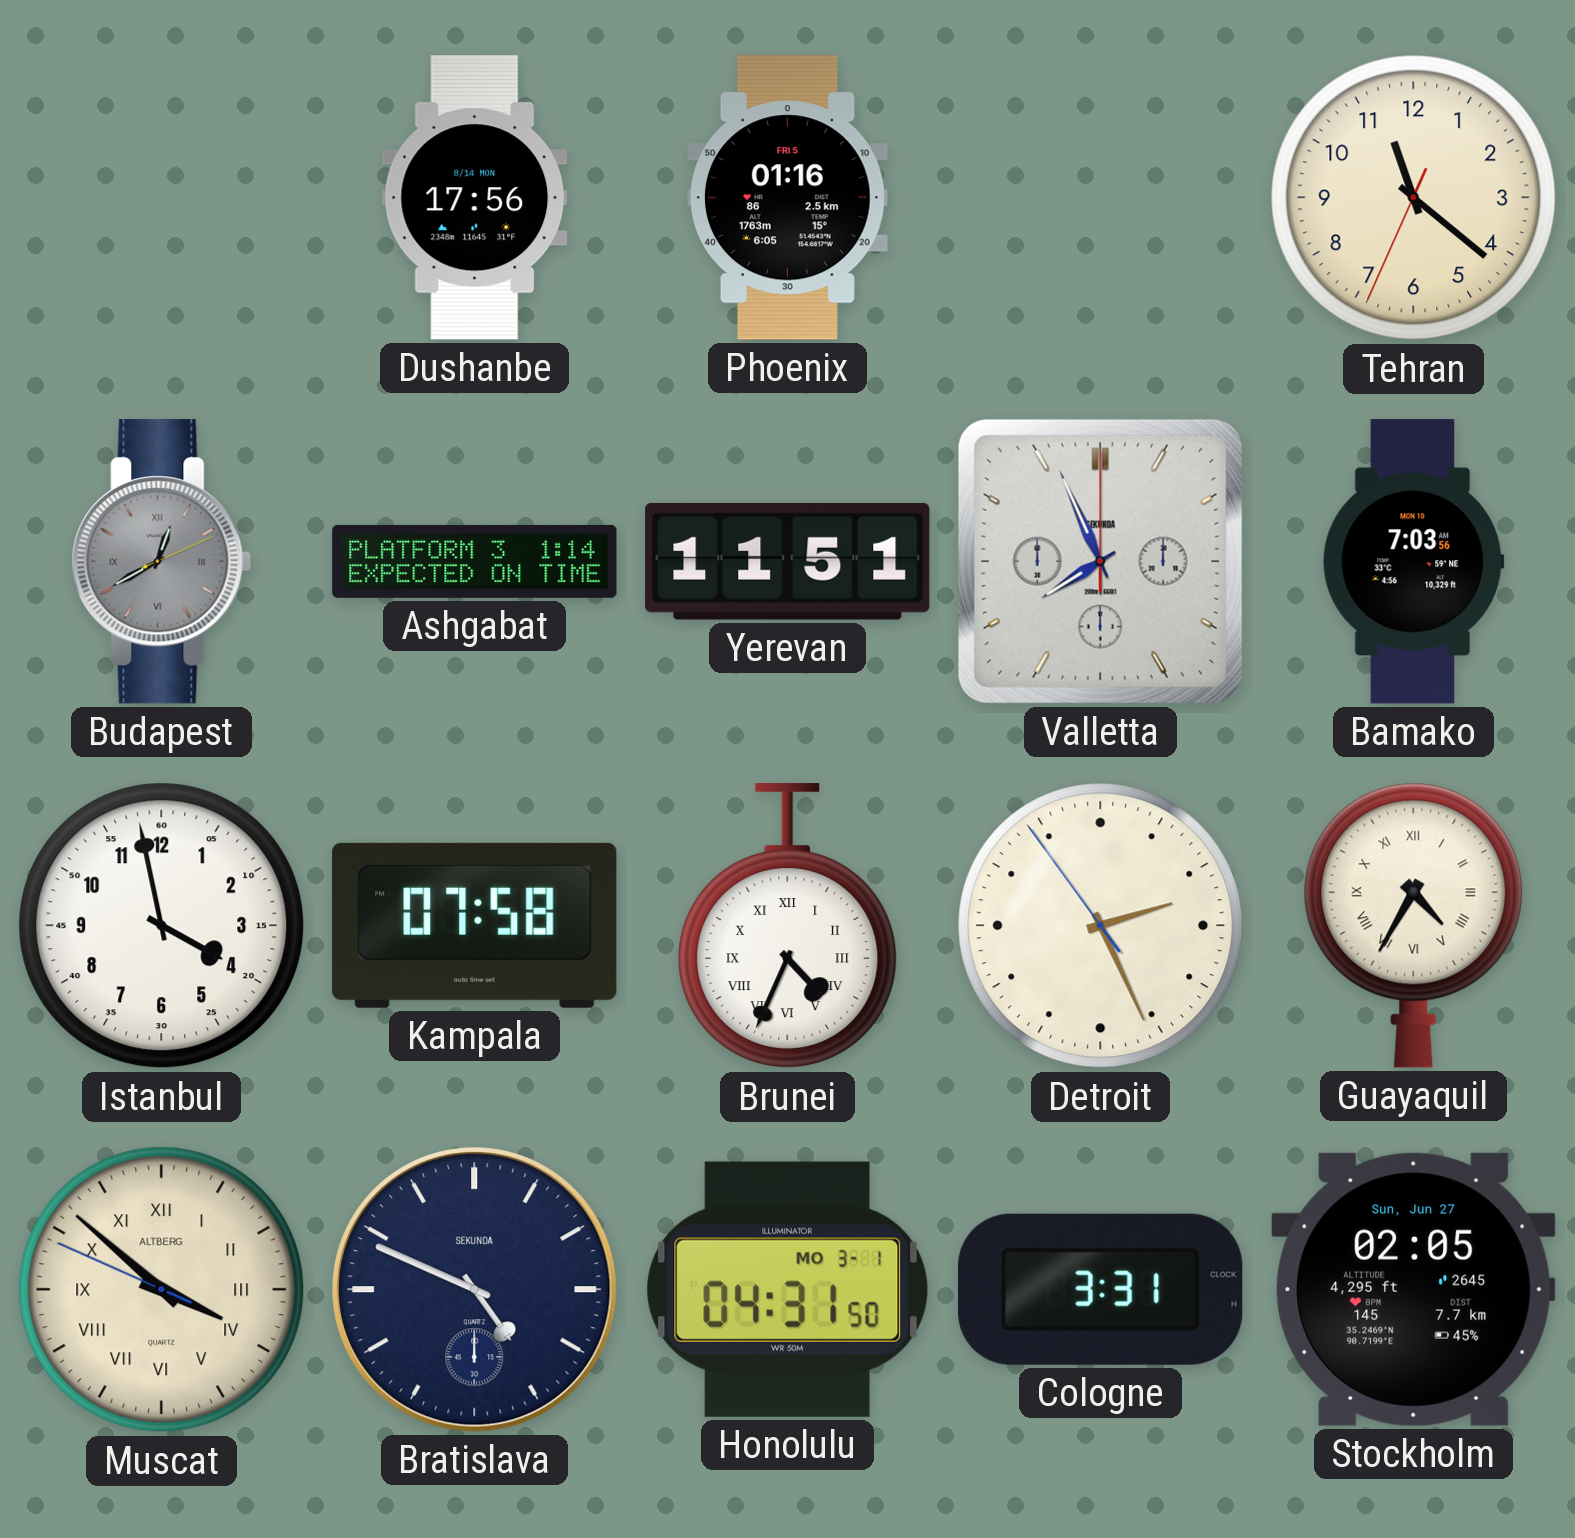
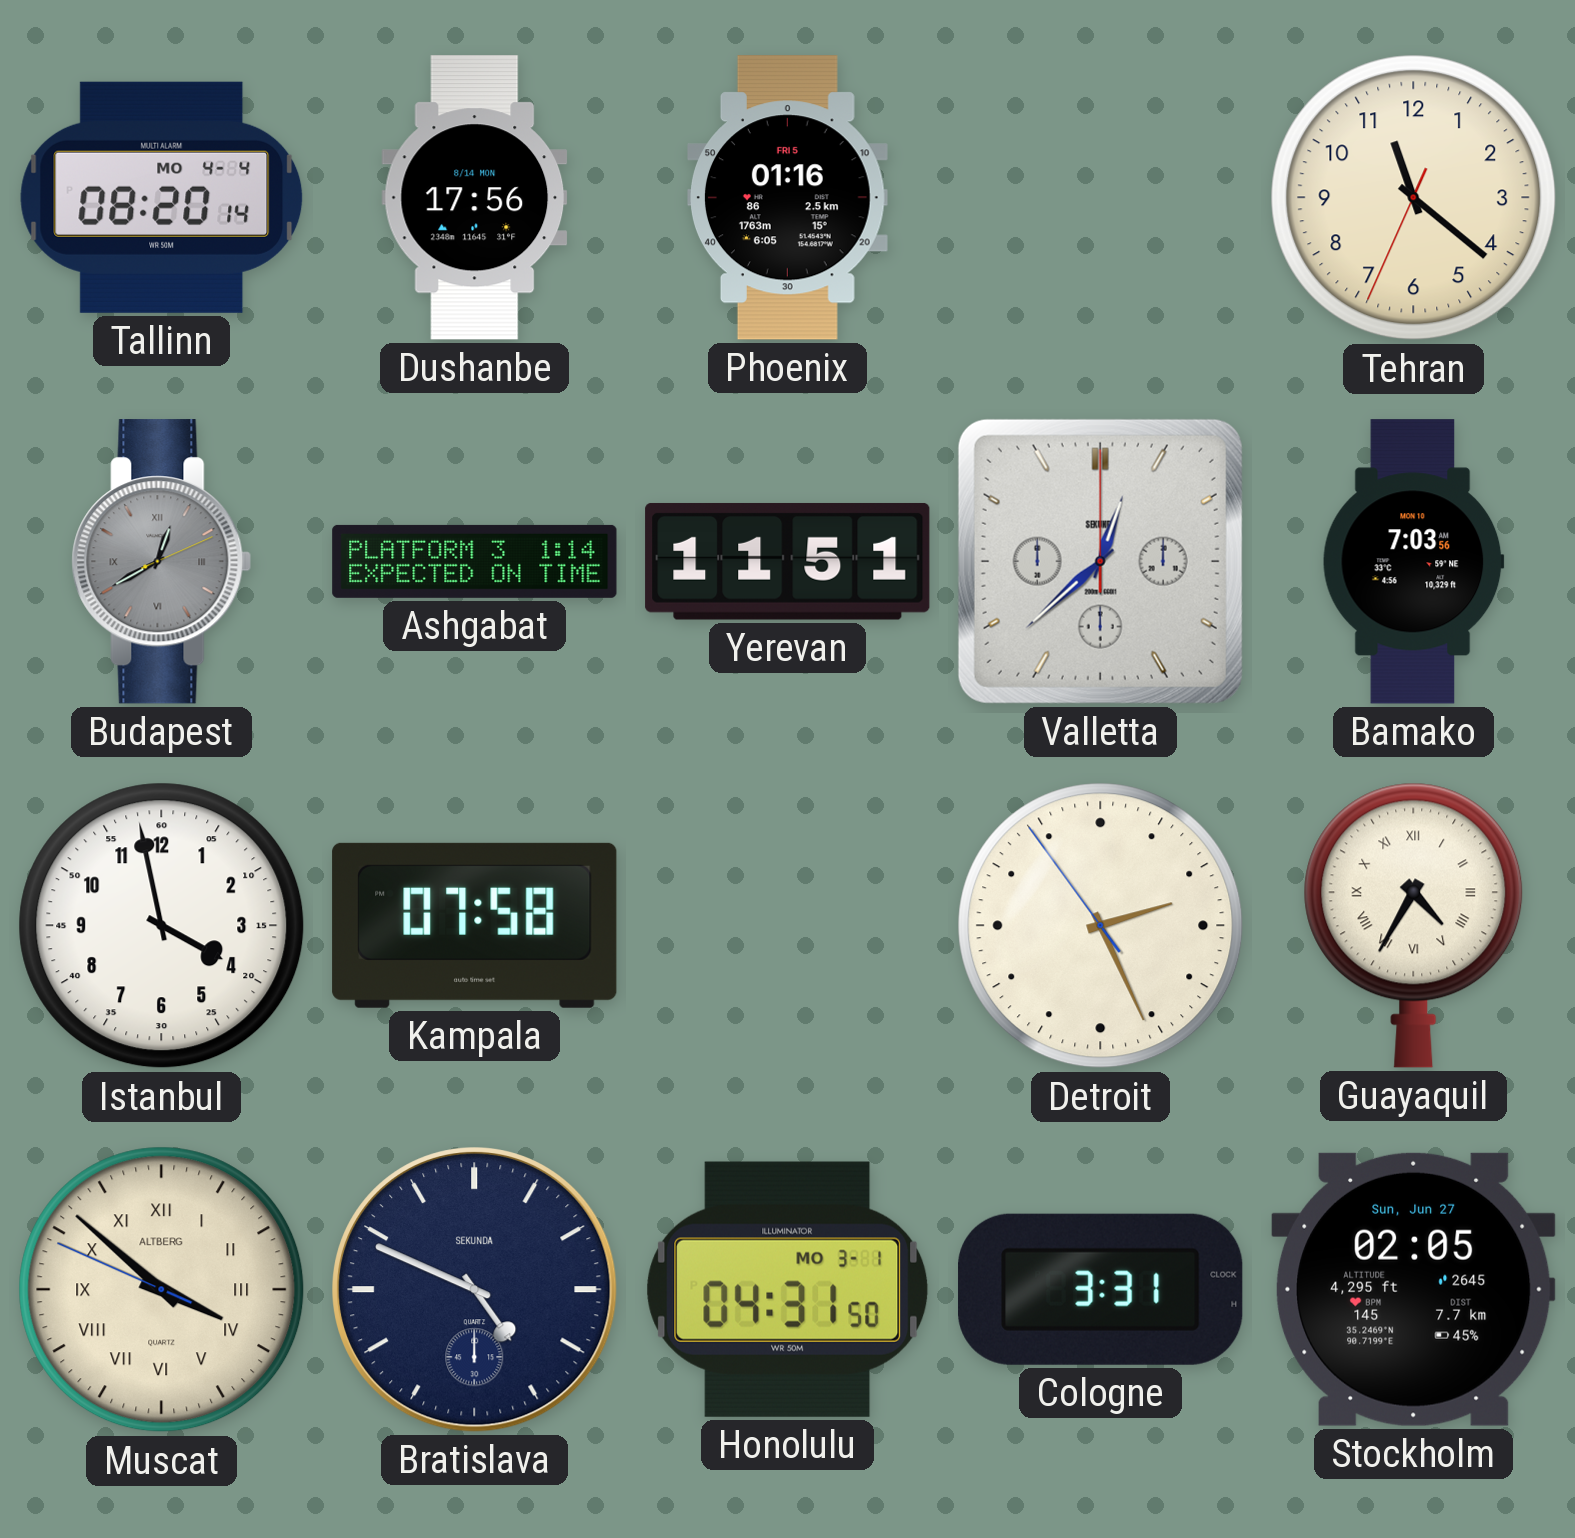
Tallinn: none -> 08:20
Valletta: 7:56 -> 12:38
Brunei: 4:34 -> none
